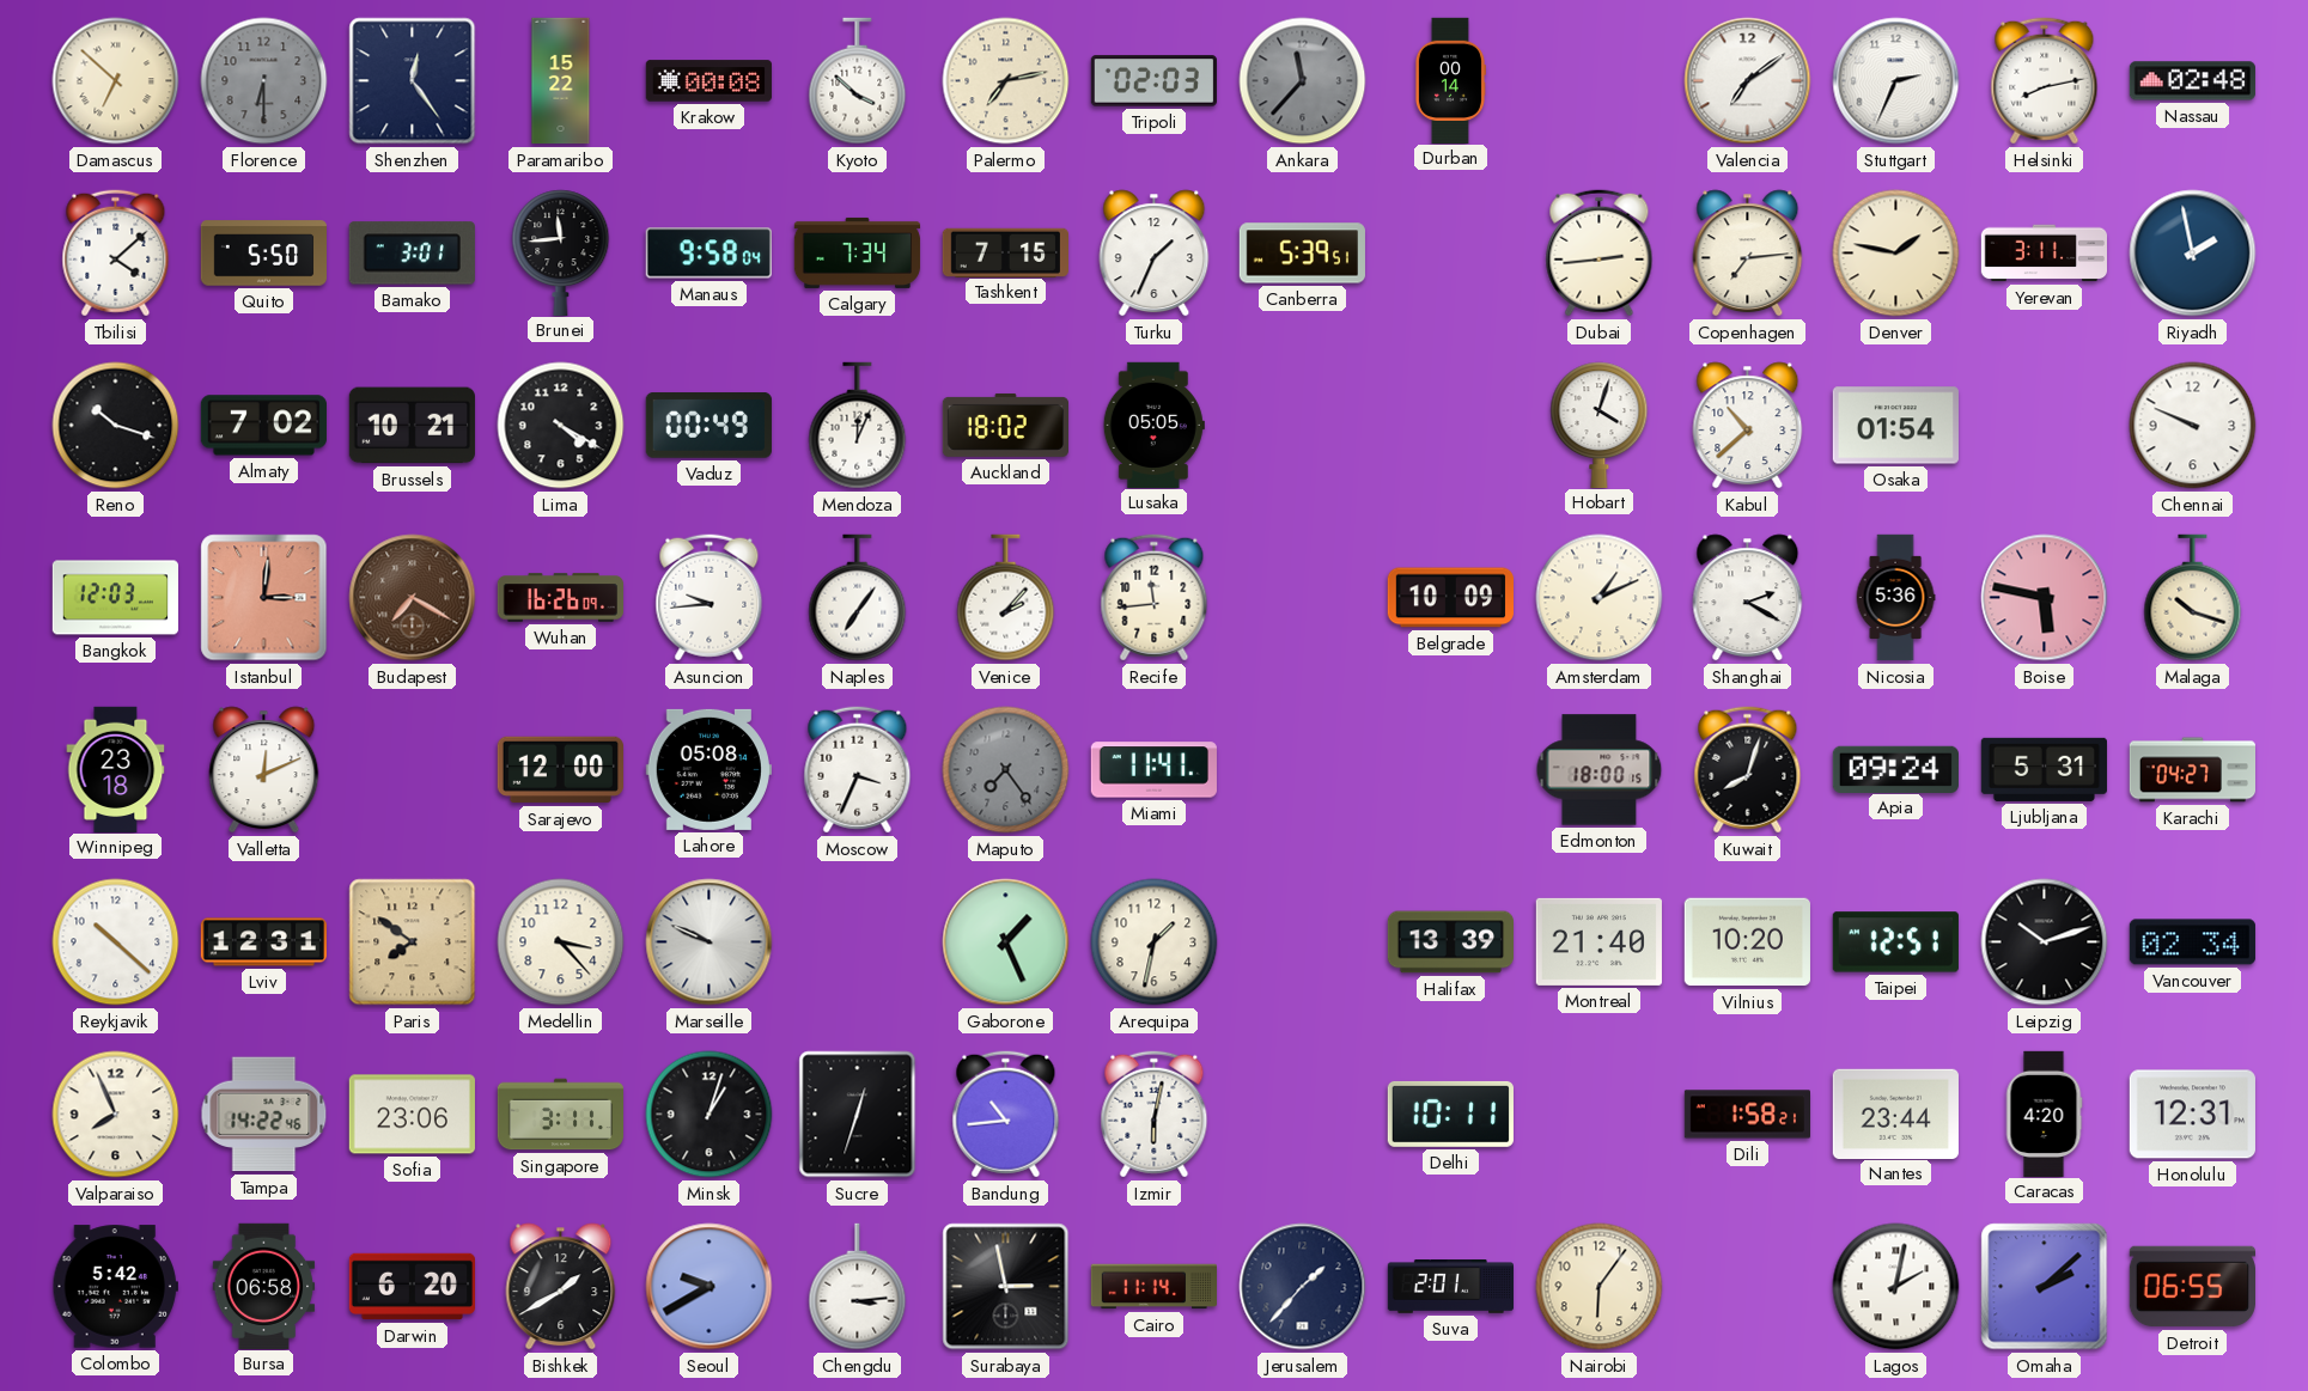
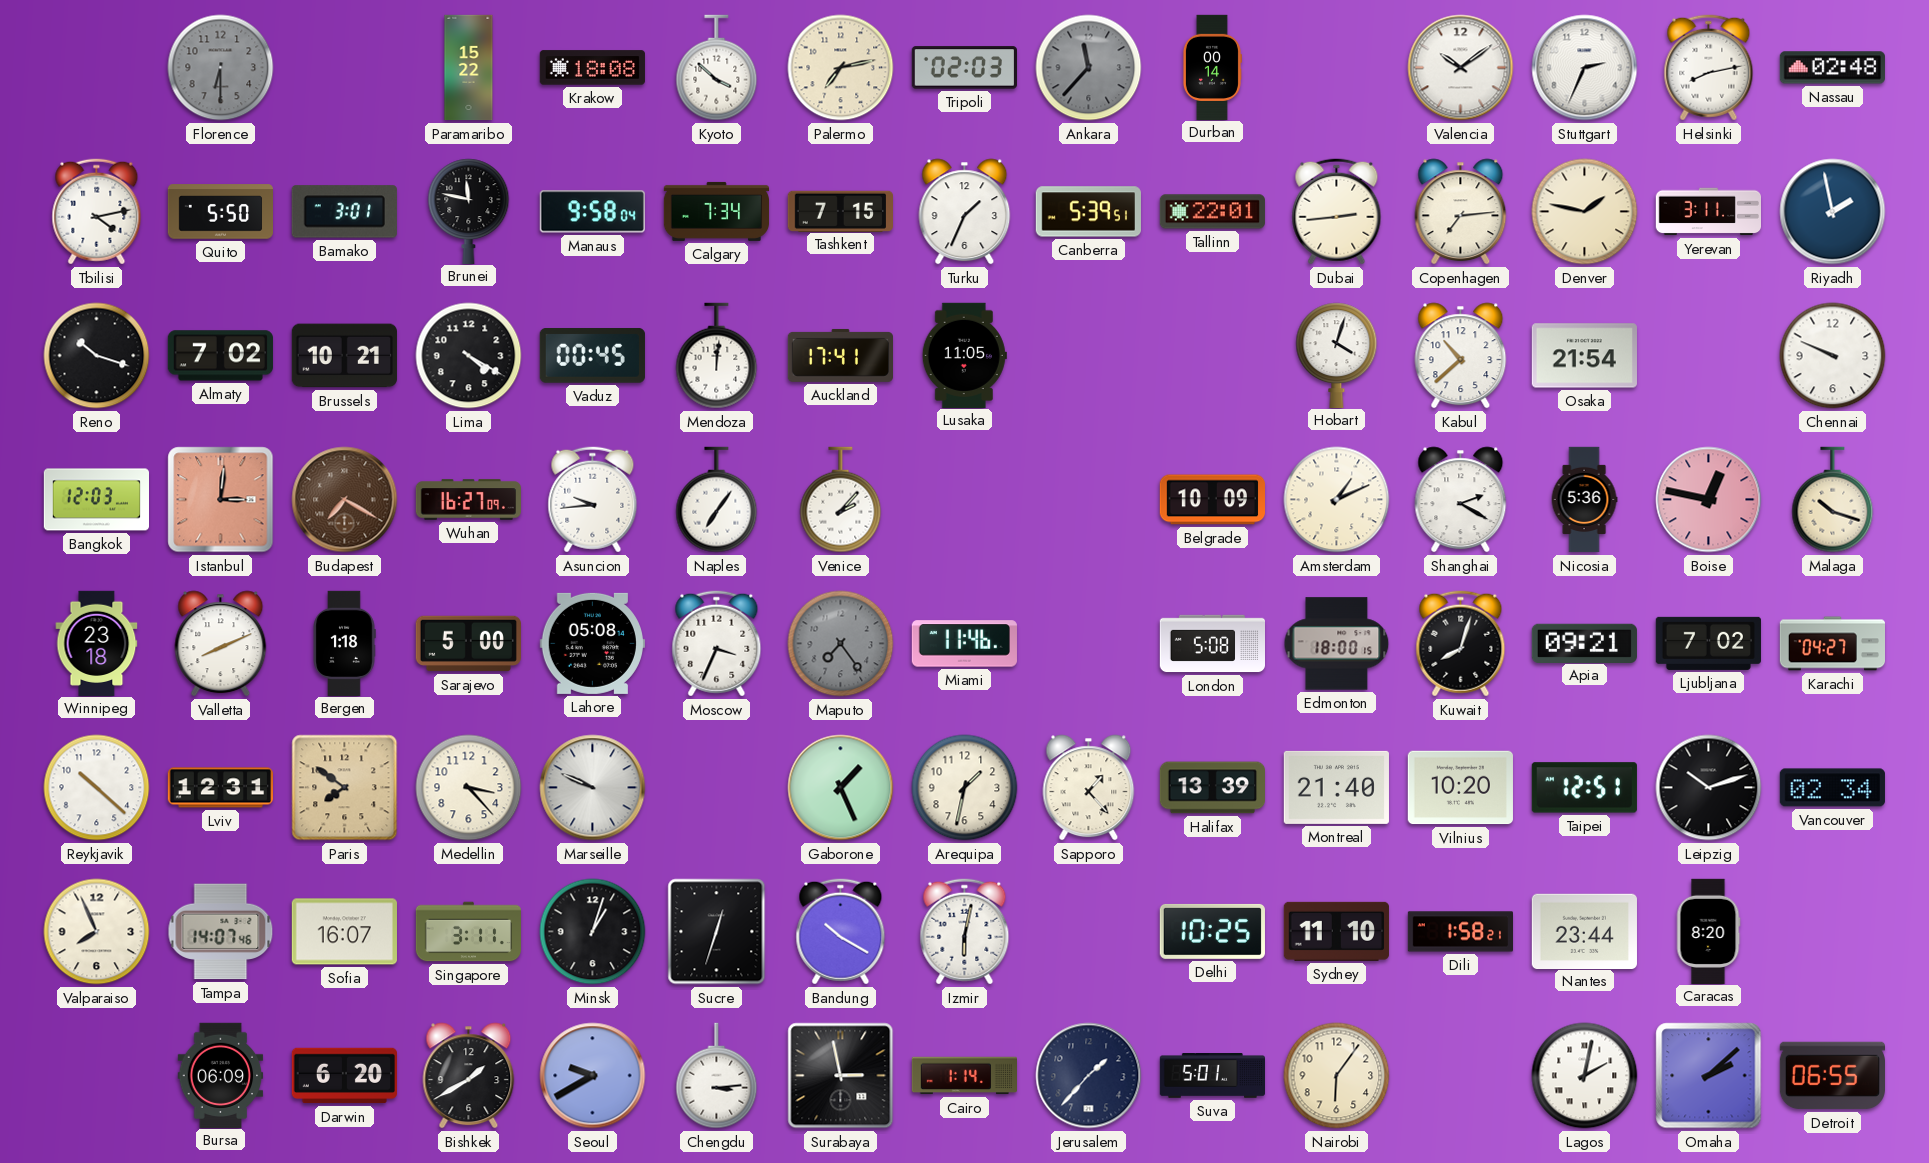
Damascus: 6:52 -> none
Shenzhen: 12:24 -> none
Krakow: 00:08 -> 18:08
Valencia: 7:09 -> 10:09
Tbilisi: 4:08 -> 4:13
Brunei: 11:44 -> 11:47
Tallinn: none -> 22:01
Vaduz: 00:49 -> 00:45
Mendoza: 12:04 -> 12:01
Auckland: 18:02 -> 17:41
Lusaka: 05:05 -> 11:05
Osaka: 01:54 -> 21:54
Wuhan: 16:26 -> 16:27
Recife: 11:44 -> none
Boise: 5:47 -> 12:47
Valletta: 12:11 -> 8:11
Bergen: none -> 1:18
Sarajevo: 12:00 -> 5:00
Miami: 11:41 -> 11:46
London: none -> 5:08
Apia: 09:24 -> 09:21
Ljubljana: 5:31 -> 7:02
Sapporo: none -> 1:23
Tampa: 14:22 -> 14:07
Sofia: 23:06 -> 16:07
Bandung: 10:44 -> 10:20
Delhi: 10:11 -> 10:25
Sydney: none -> 11:10
Caracas: 4:20 -> 8:20
Honolulu: 12:31 -> none
Colombo: 5:42 -> none
Bursa: 06:58 -> 06:09
Cairo: 11:14 -> 1:14
Suva: 2:01 -> 5:01
